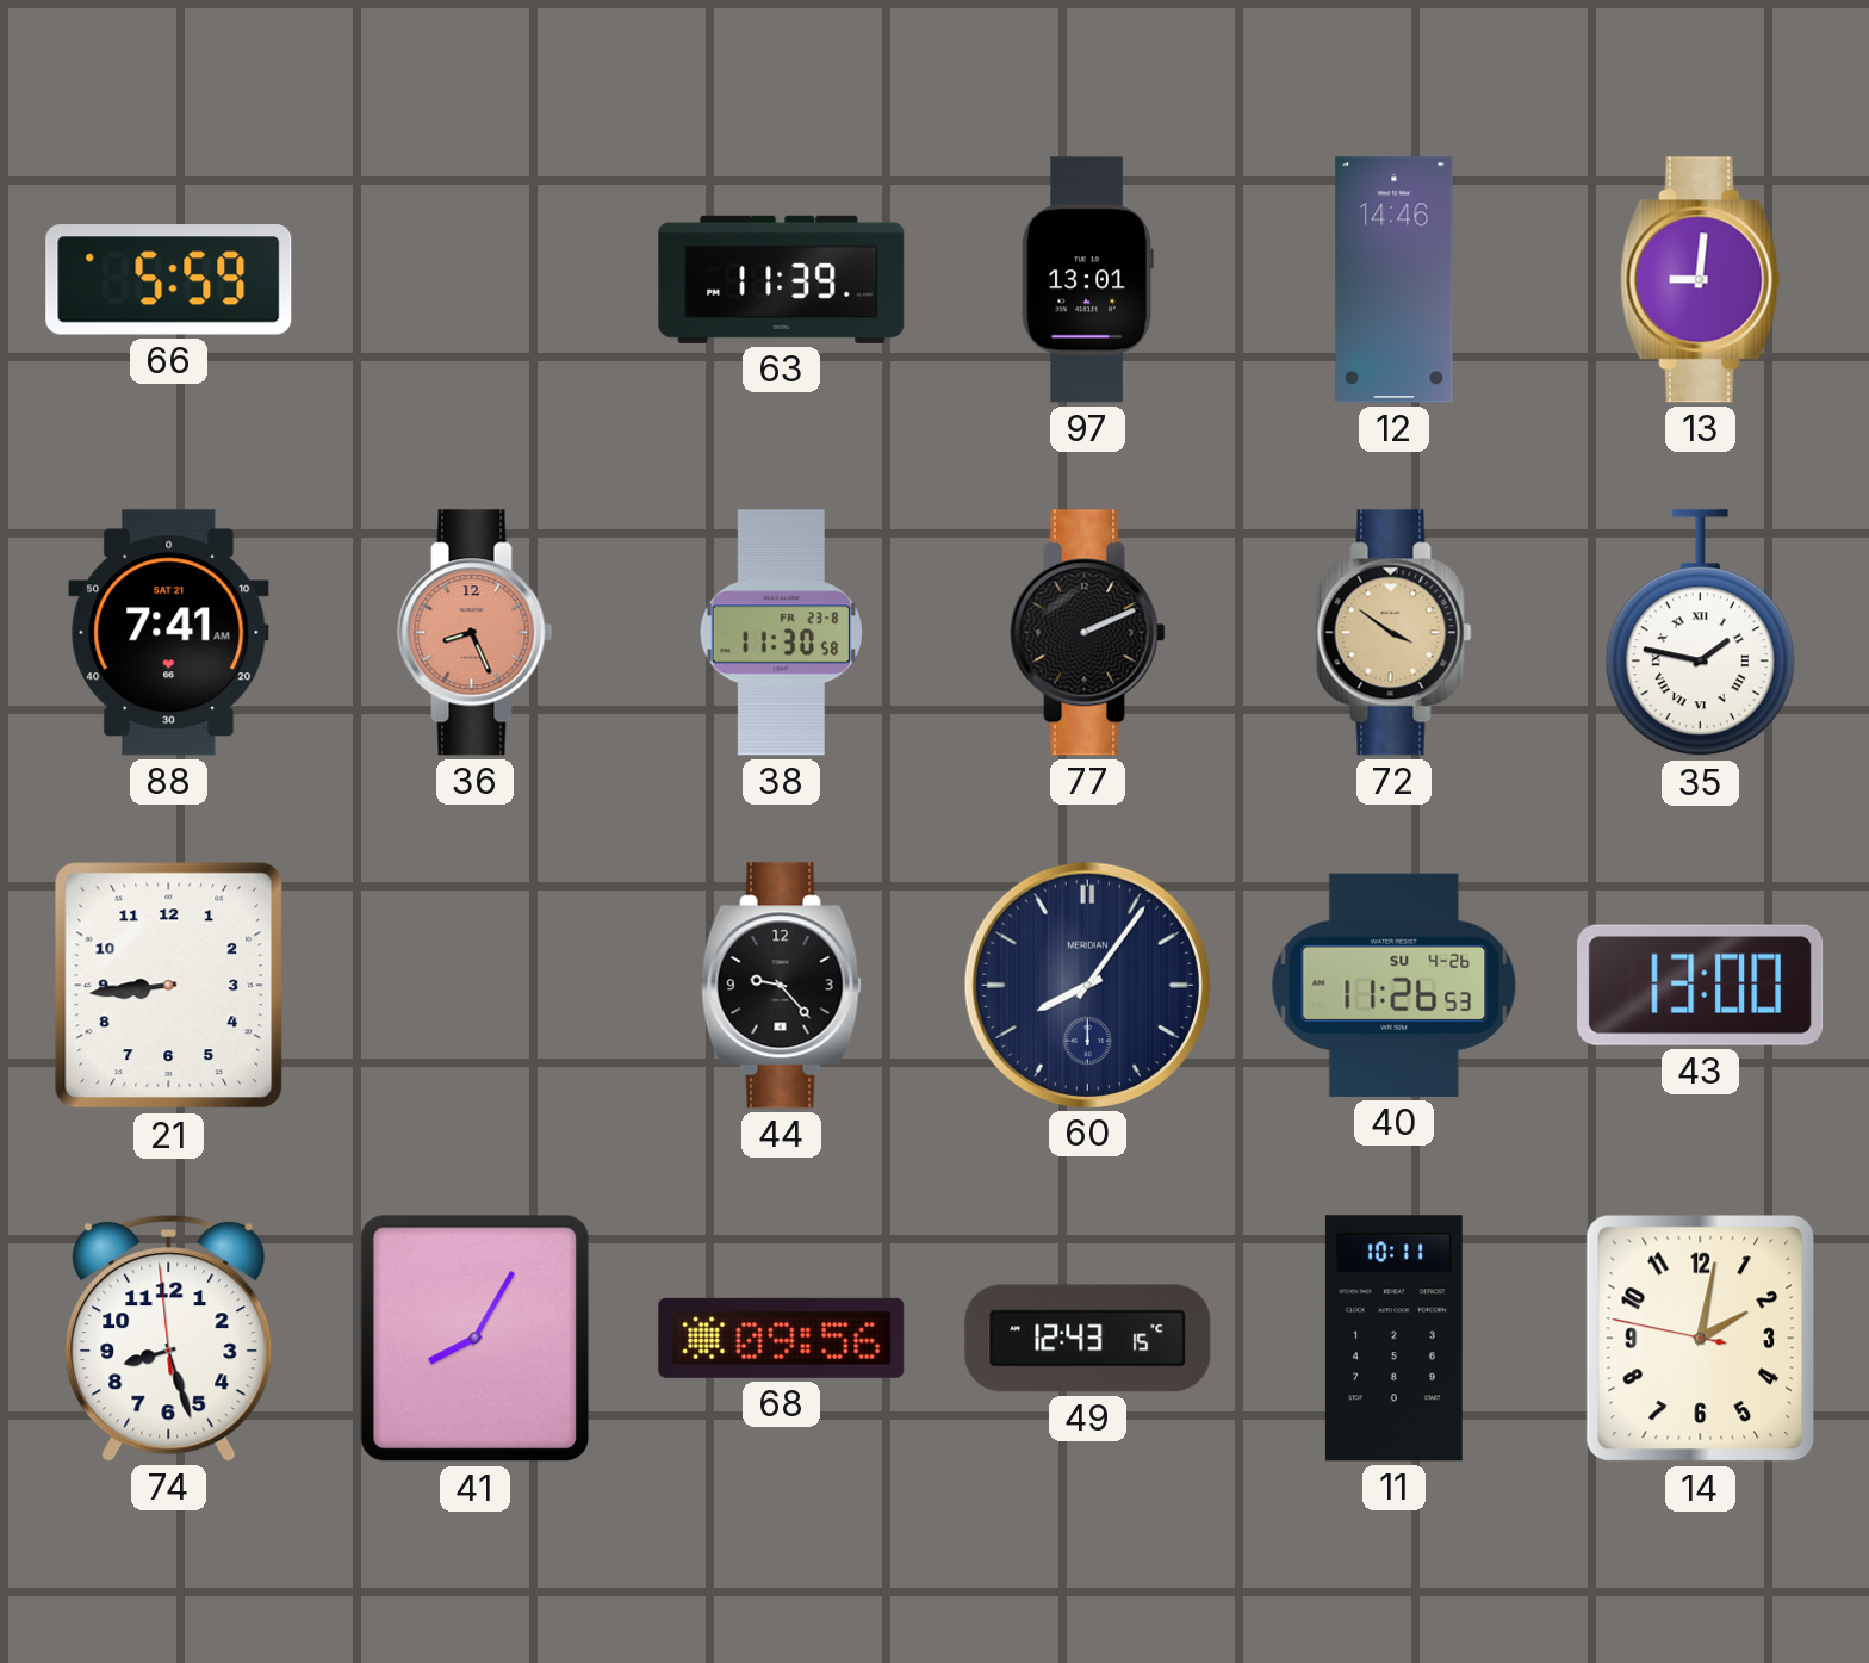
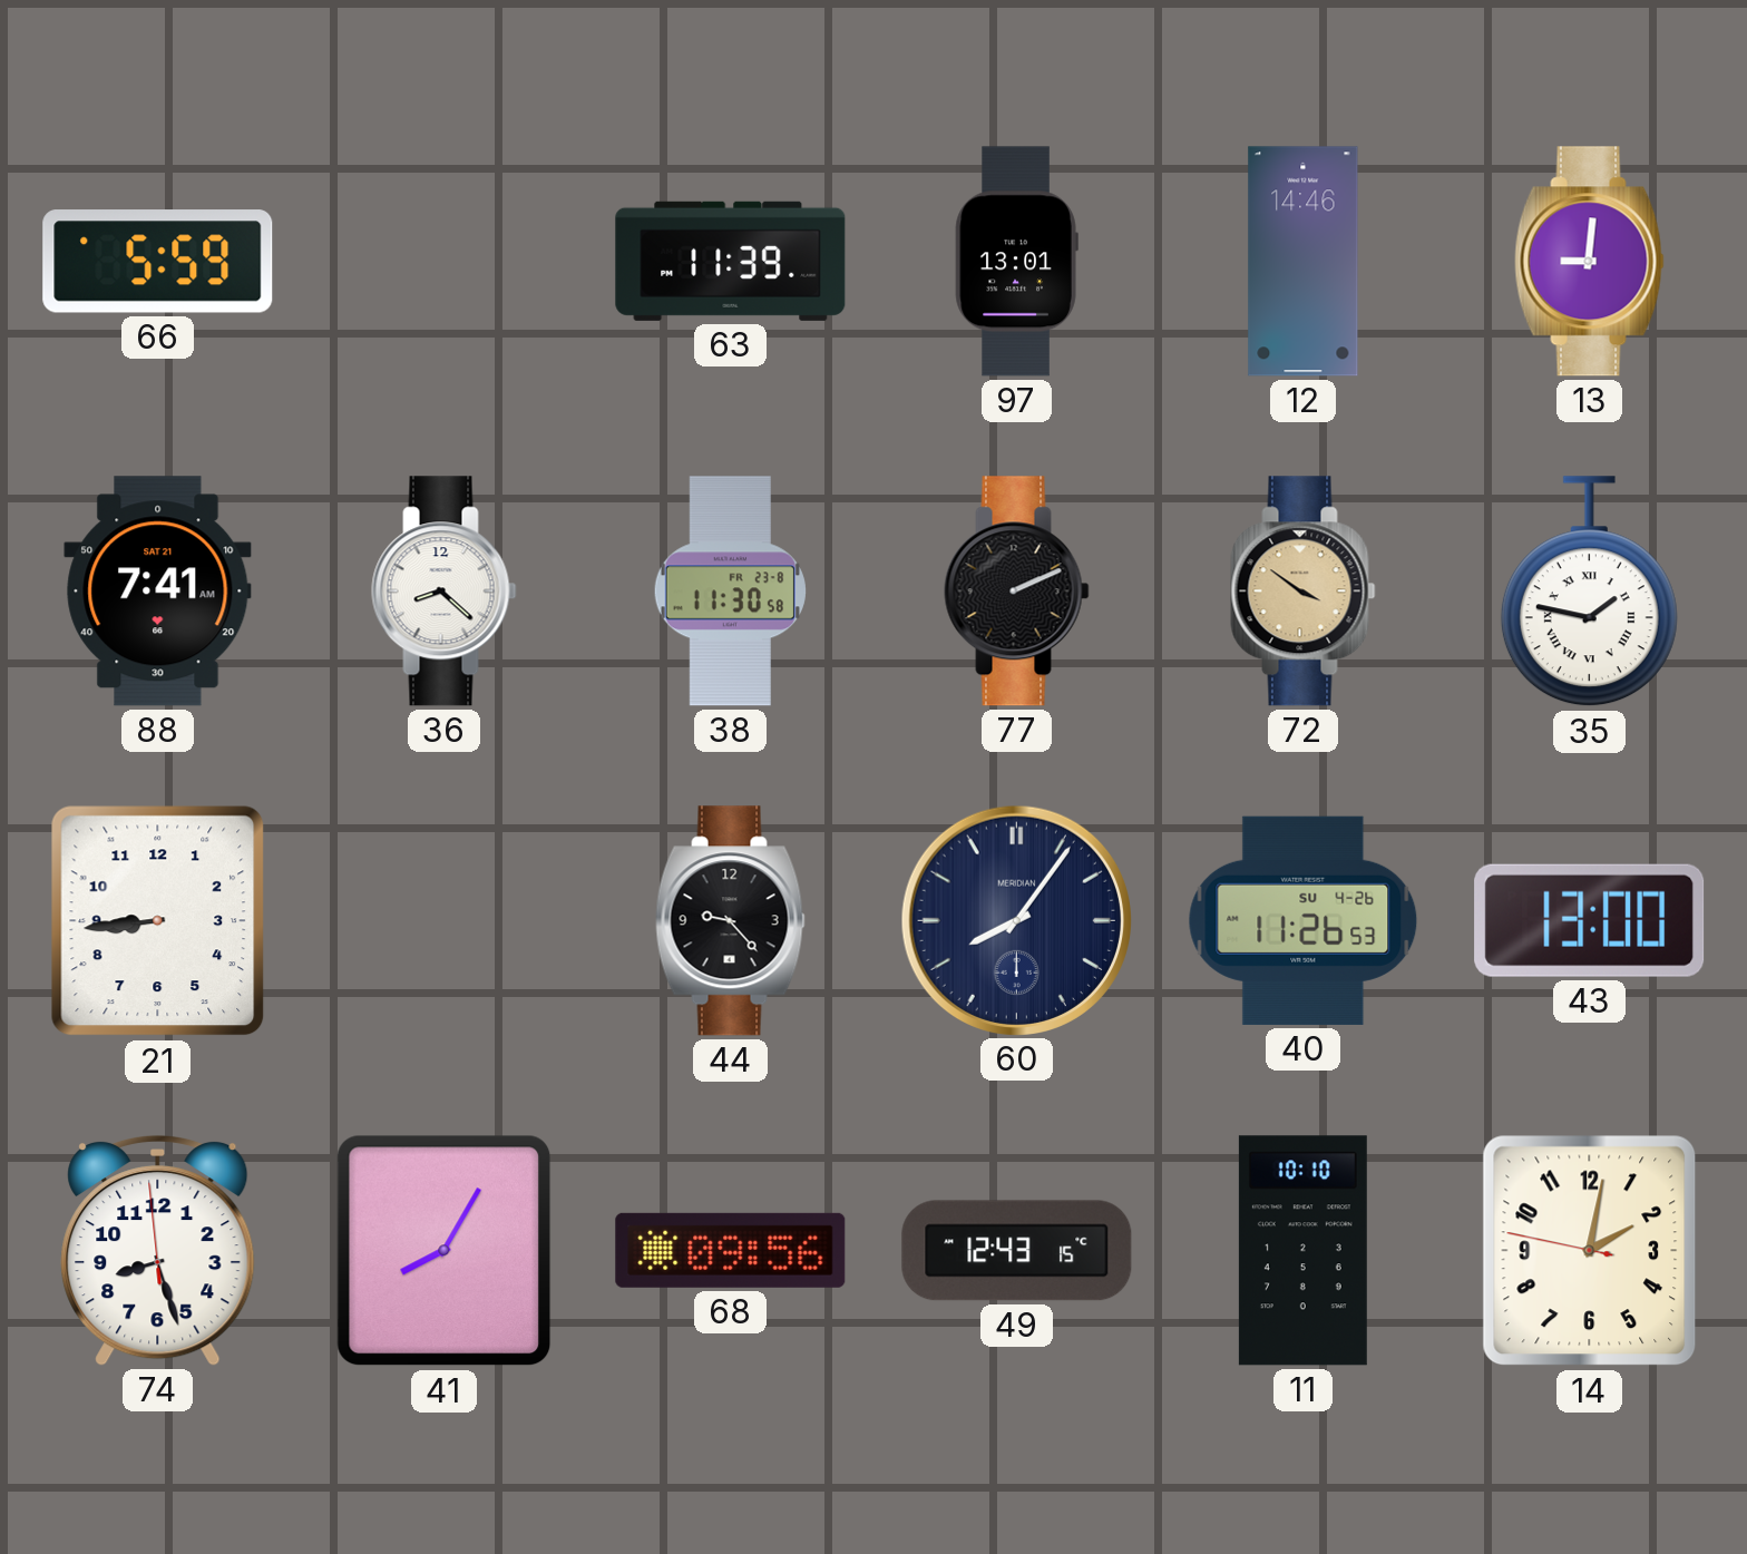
36: 8:26 -> 8:22
36 dial: salmon -> white
11: 10:11 -> 10:10
